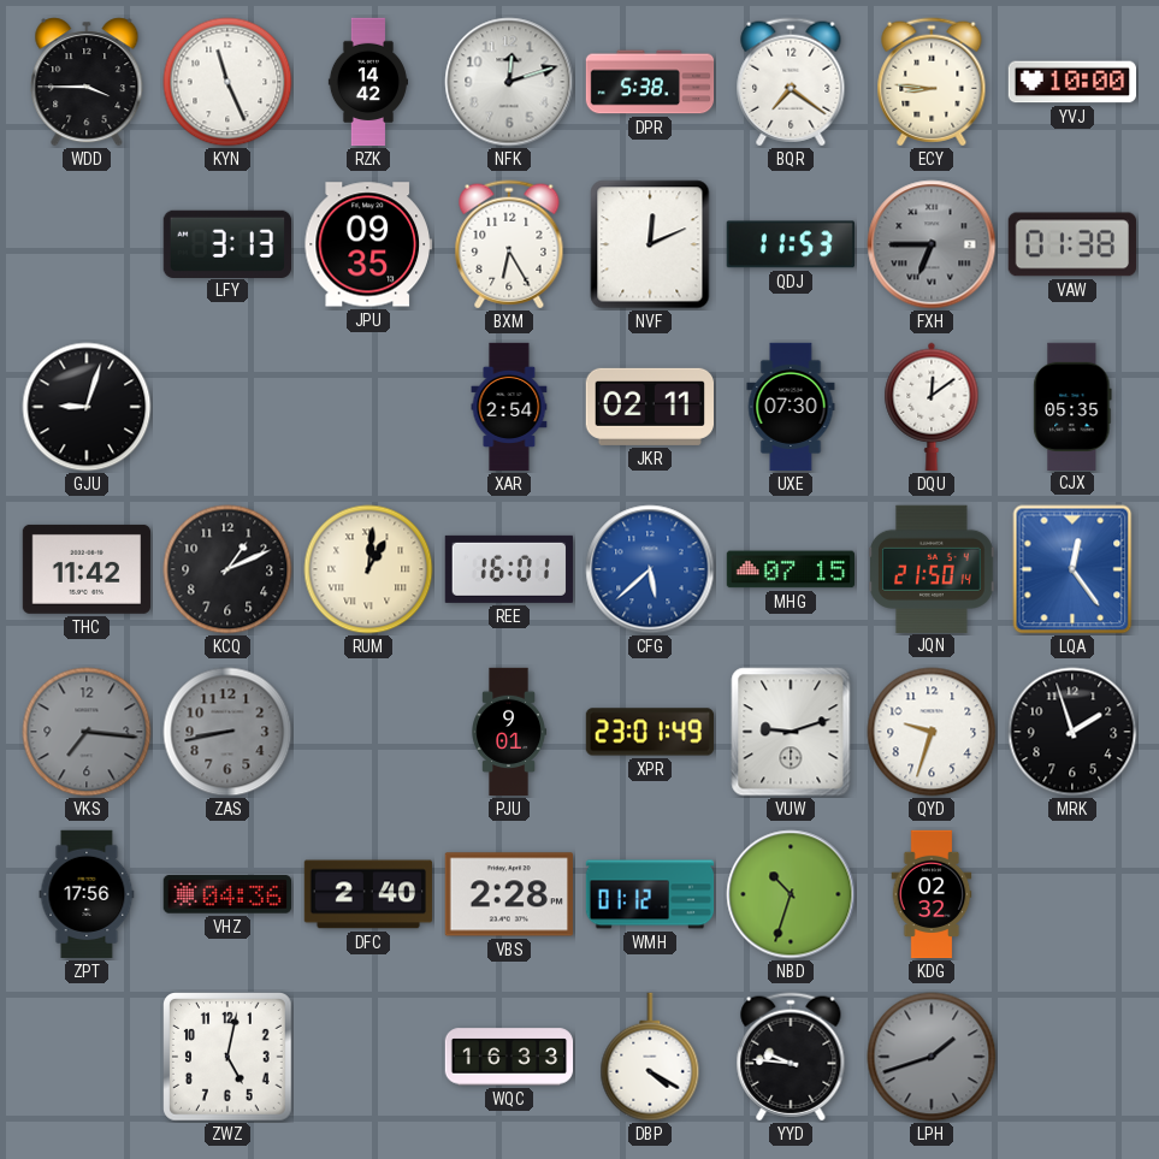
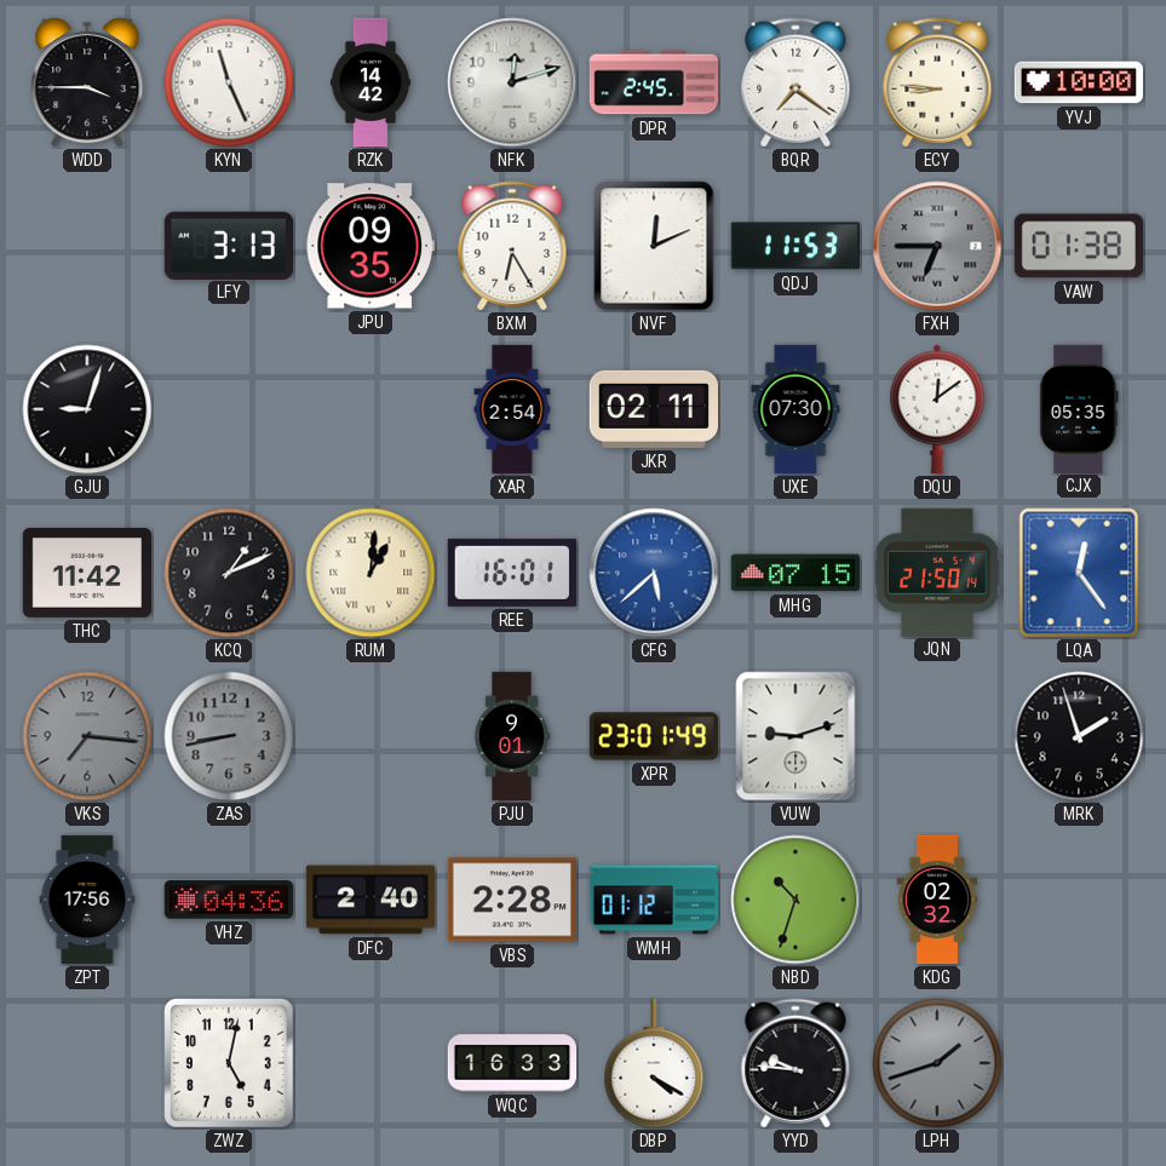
DPR: 5:38 -> 2:45
QYD: 9:33 -> none
